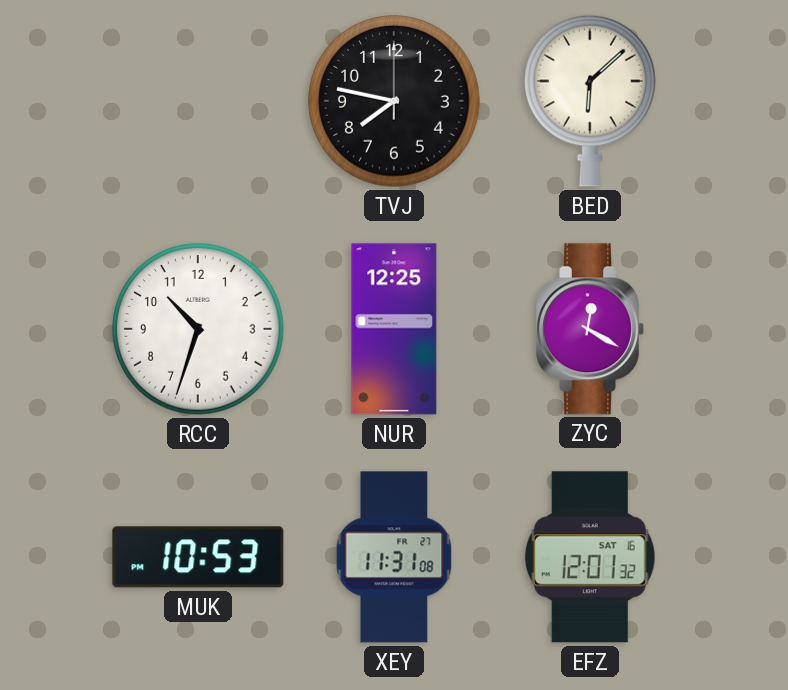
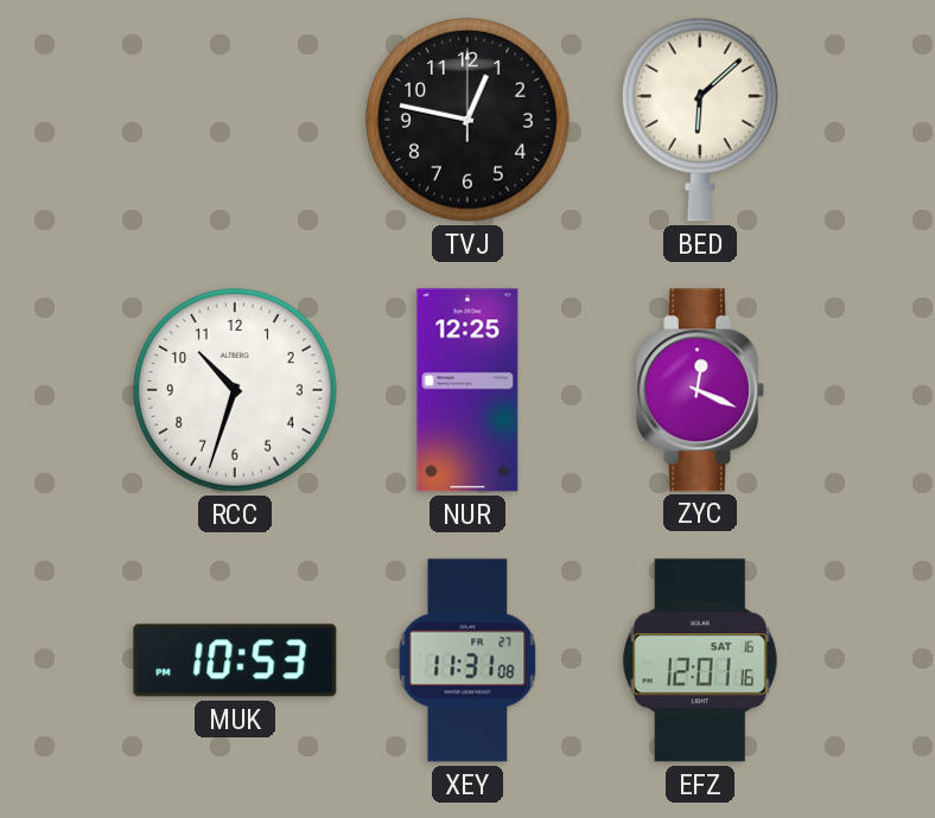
TVJ: 7:47 -> 12:47
ZYC: 12:20 -> 12:19
EFZ: 12:01:32 -> 12:01:16
